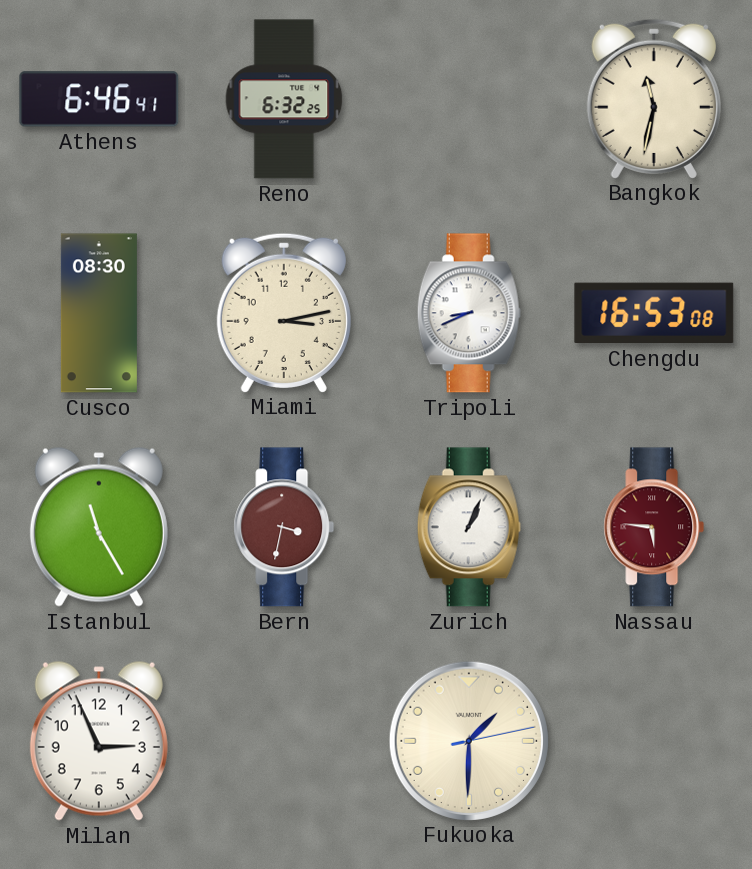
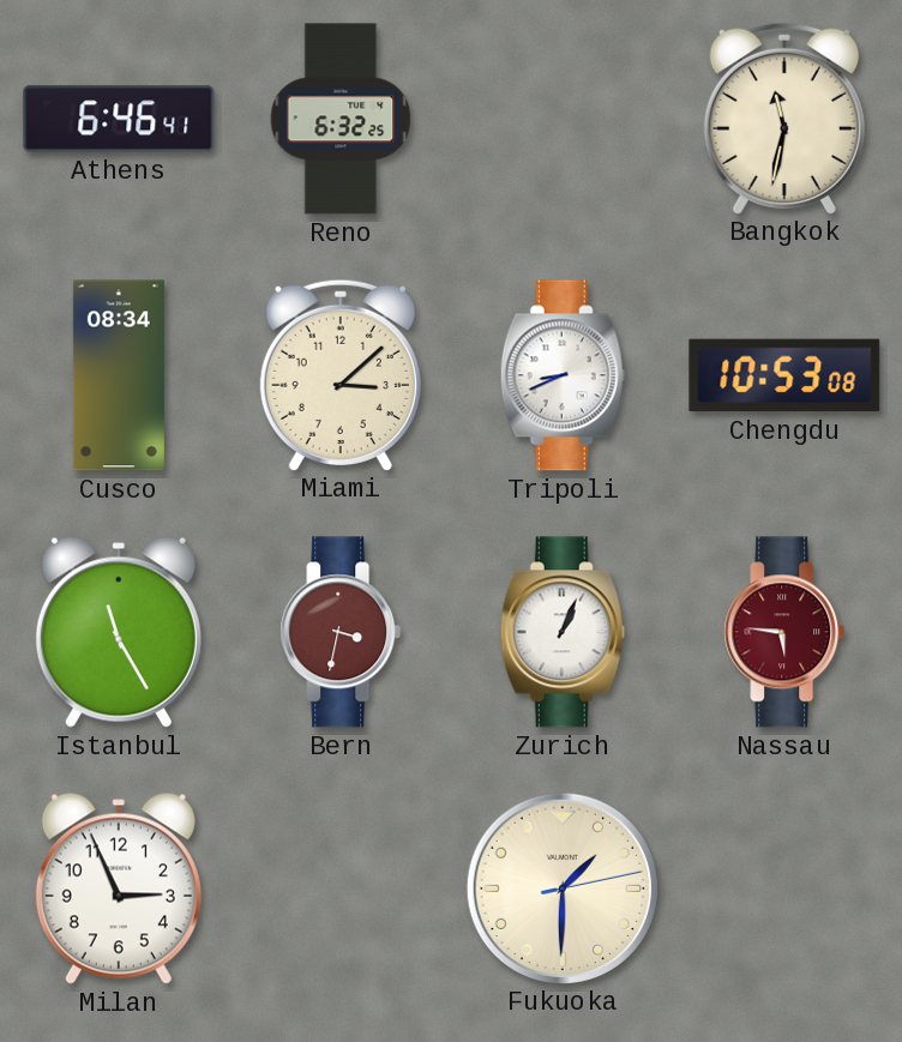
Cusco: 08:30 -> 08:34
Miami: 3:13 -> 3:08
Chengdu: 16:53 -> 10:53
